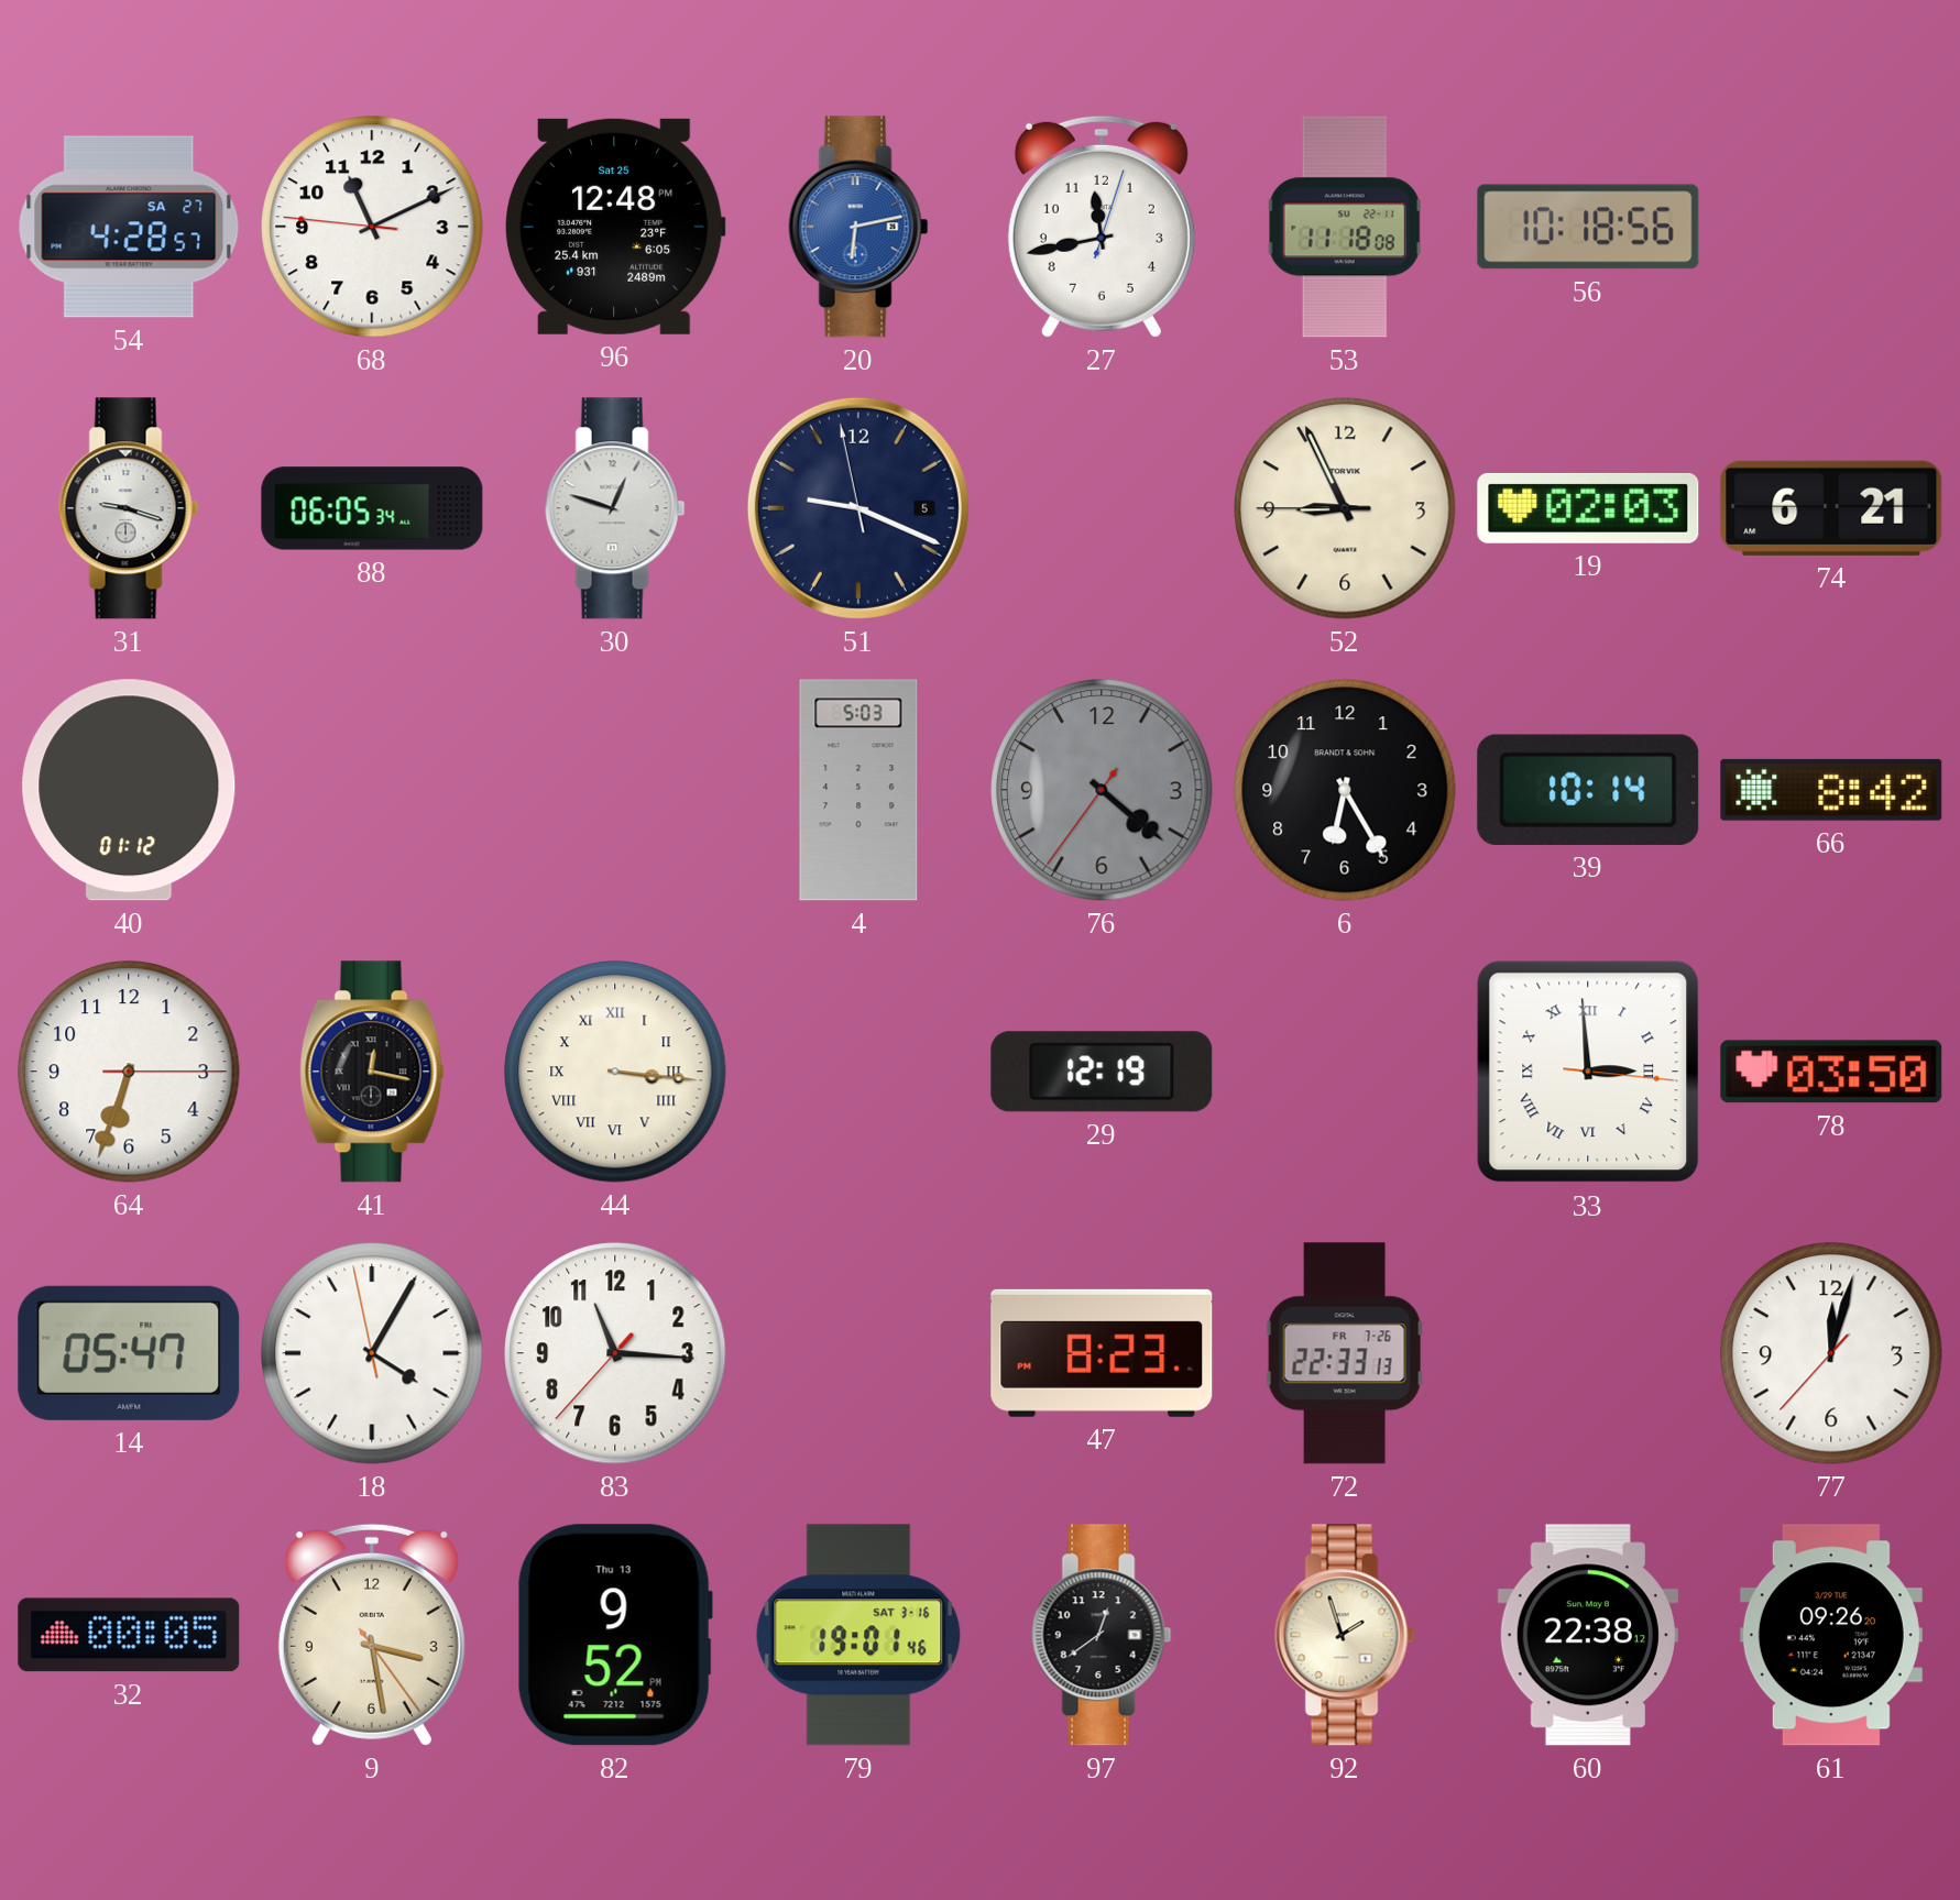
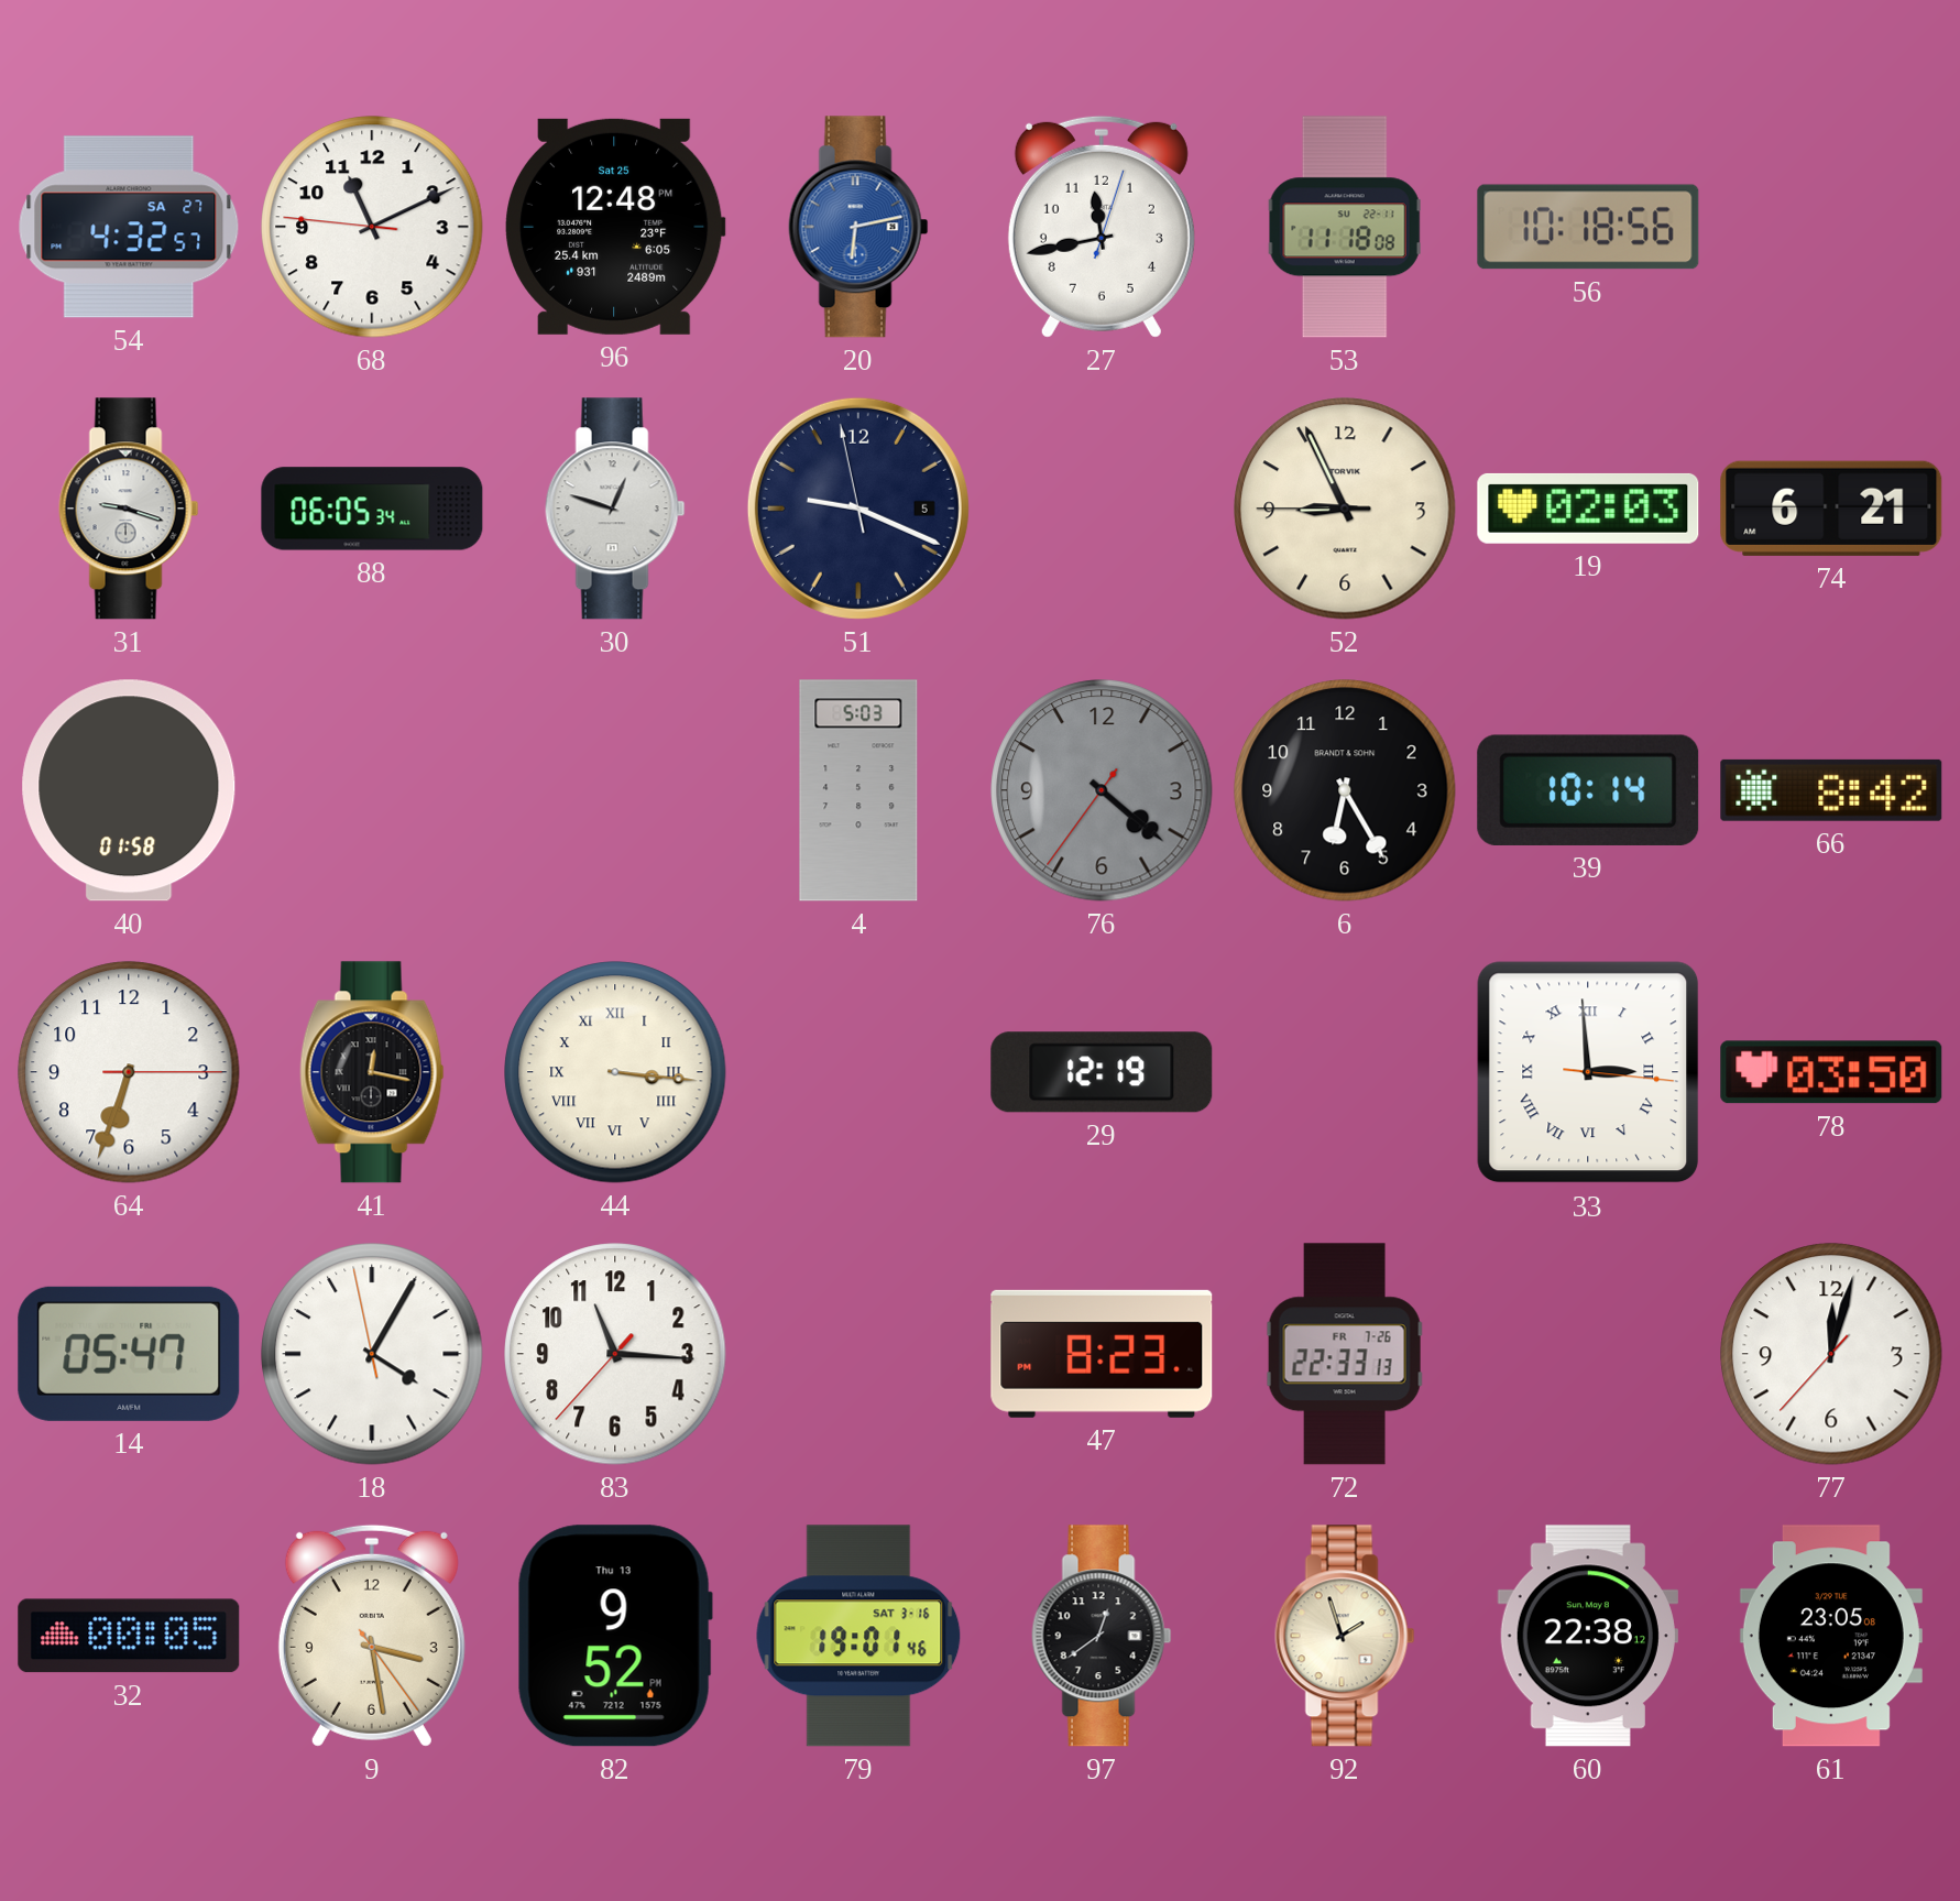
54: 4:28 -> 4:32
40: 01:12 -> 01:58
61: 09:26 -> 23:05
